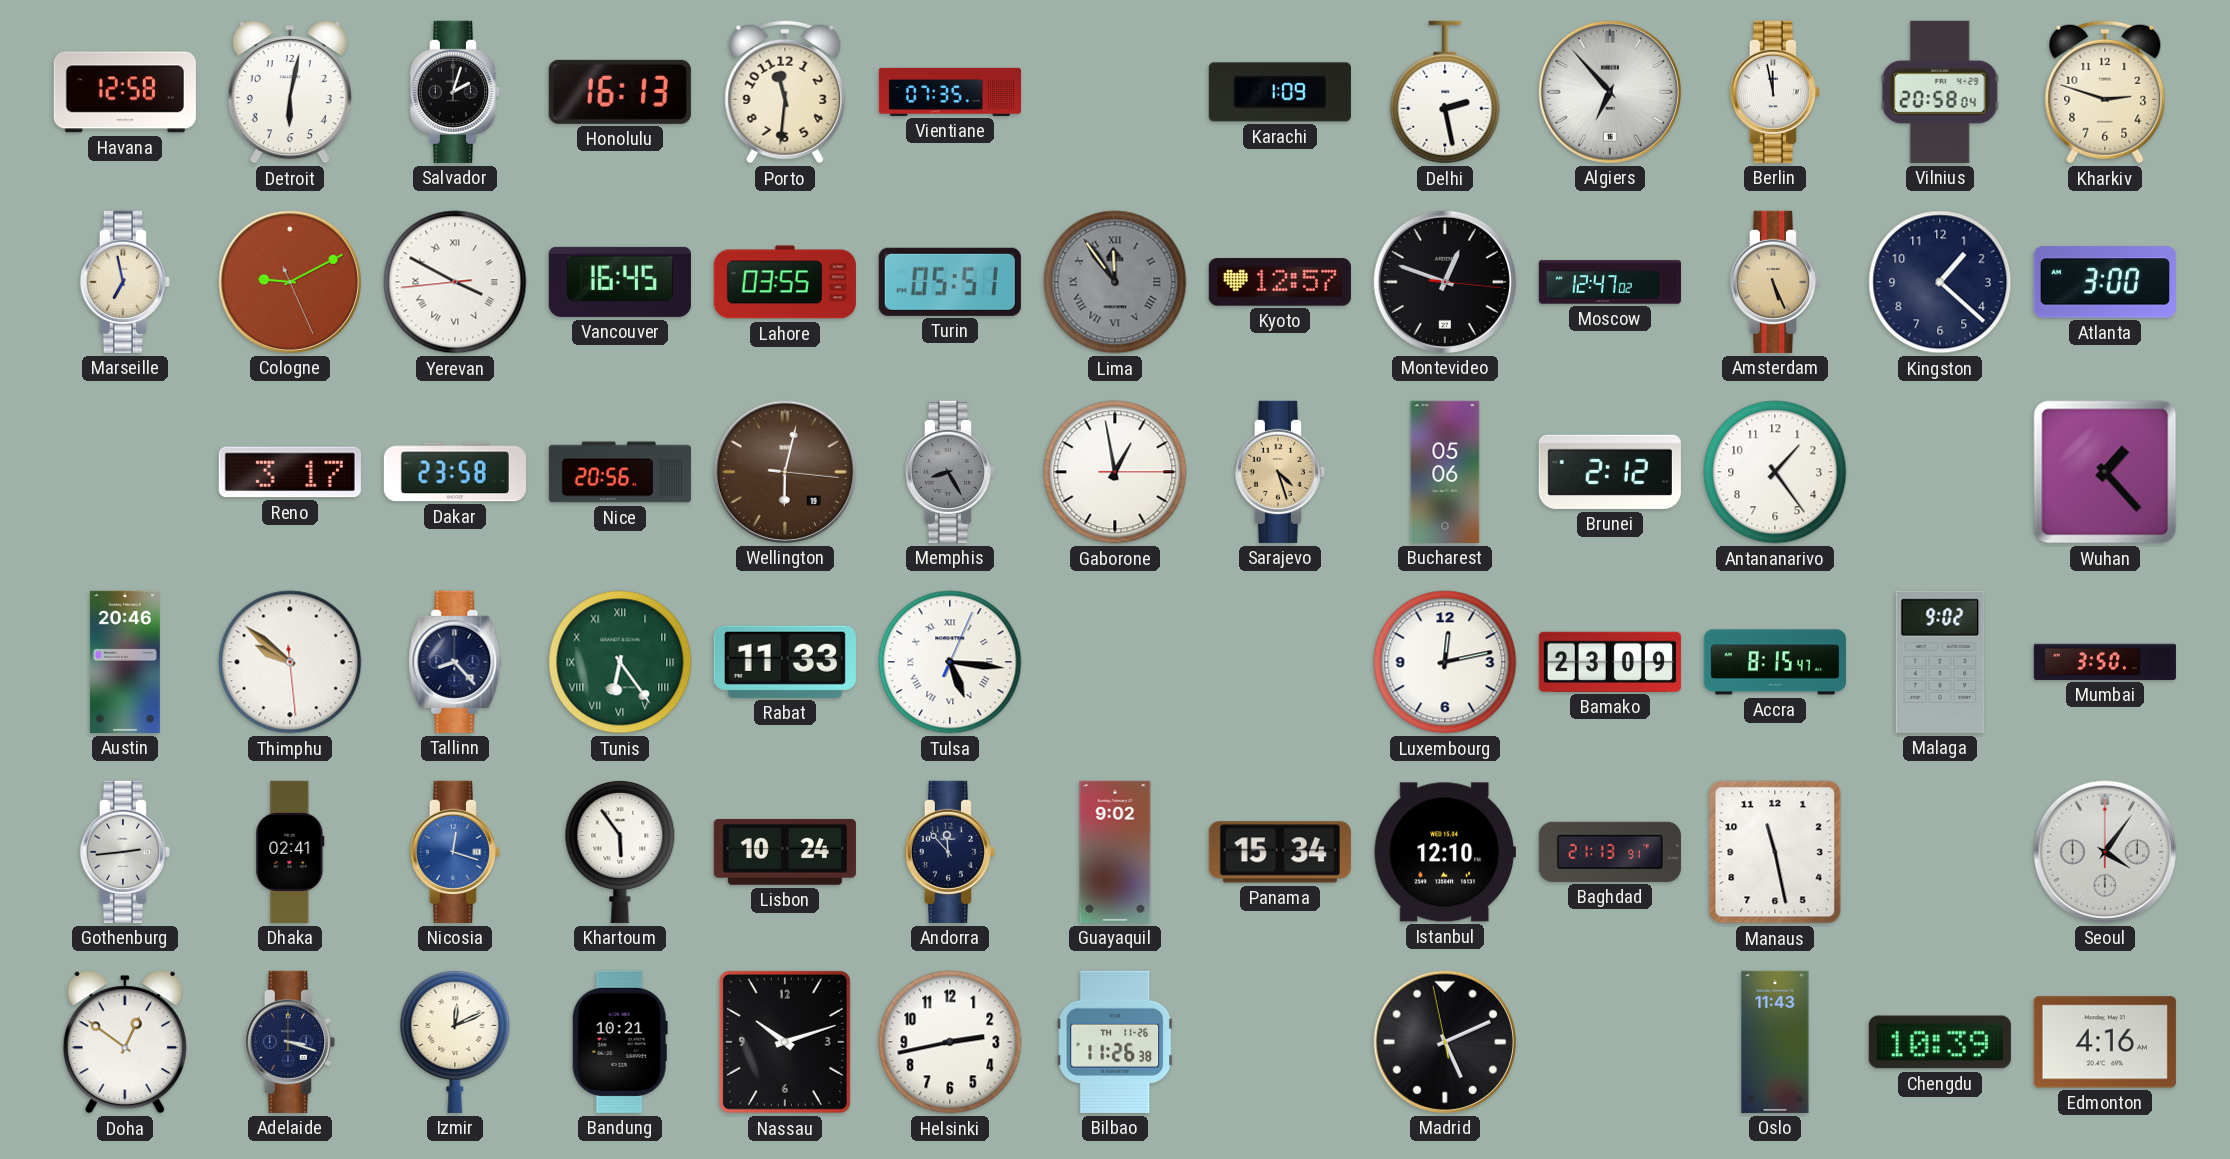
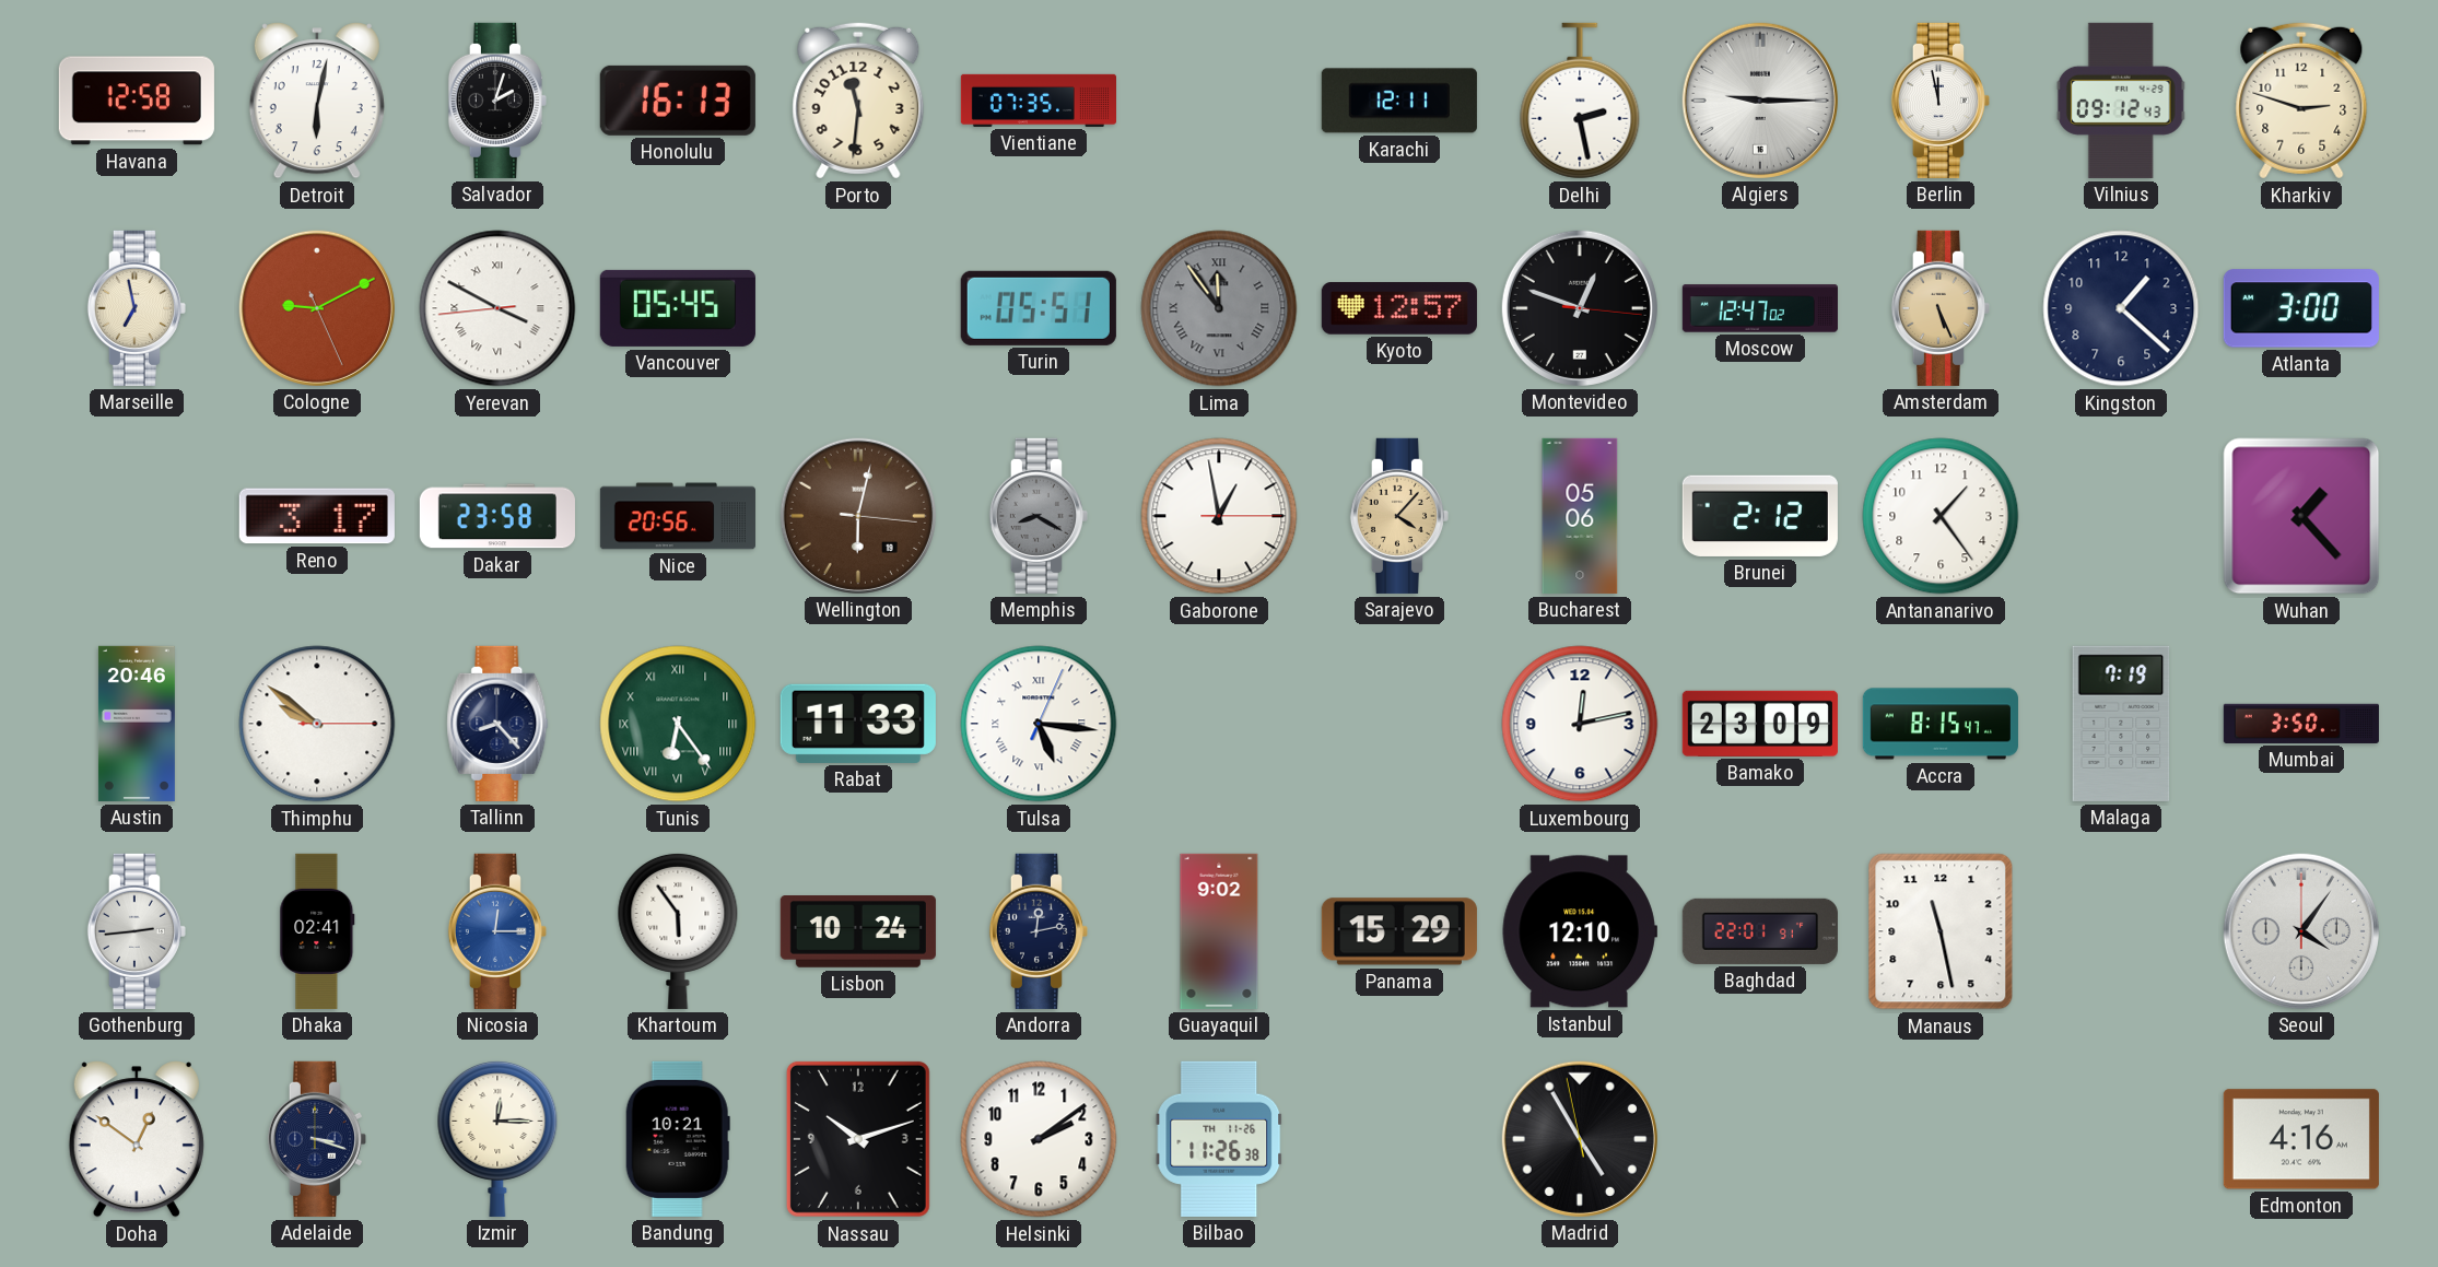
Karachi: 1:09 -> 12:11
Algiers: 6:53 -> 9:15
Vilnius: 20:58 -> 09:12
Vancouver: 16:45 -> 05:45
Lahore: 03:55 -> none
Memphis: 8:25 -> 8:20
Sarajevo: 4:27 -> 4:07
Thimphu: 9:51:29 -> 9:51:15
Malaga: 9:02 -> 7:19
Nicosia: 12:18 -> 12:15
Andorra: 11:53 -> 12:13
Panama: 15:34 -> 15:29
Baghdad: 21:13 -> 22:01
Izmir: 12:11 -> 12:15
Helsinki: 2:43 -> 2:09
Madrid: 5:10 -> 4:54
Oslo: 11:43 -> none
Chengdu: 10:39 -> none
